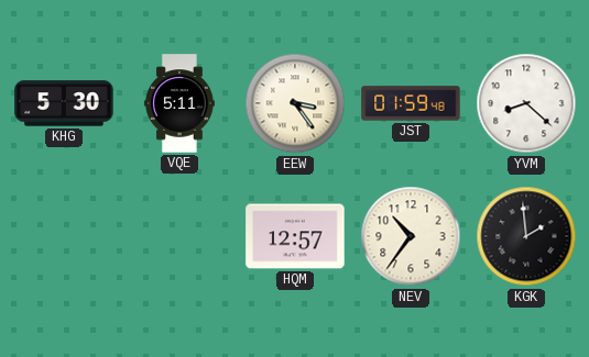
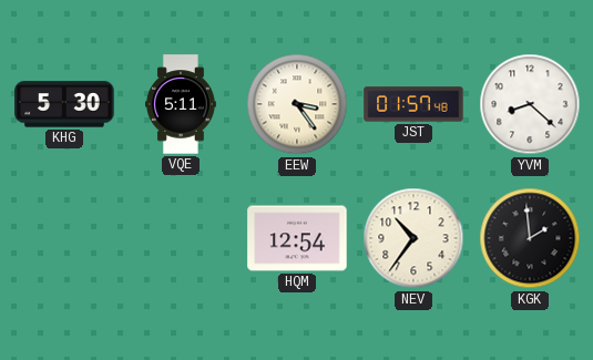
JST: 01:59 -> 01:57
HQM: 12:57 -> 12:54
